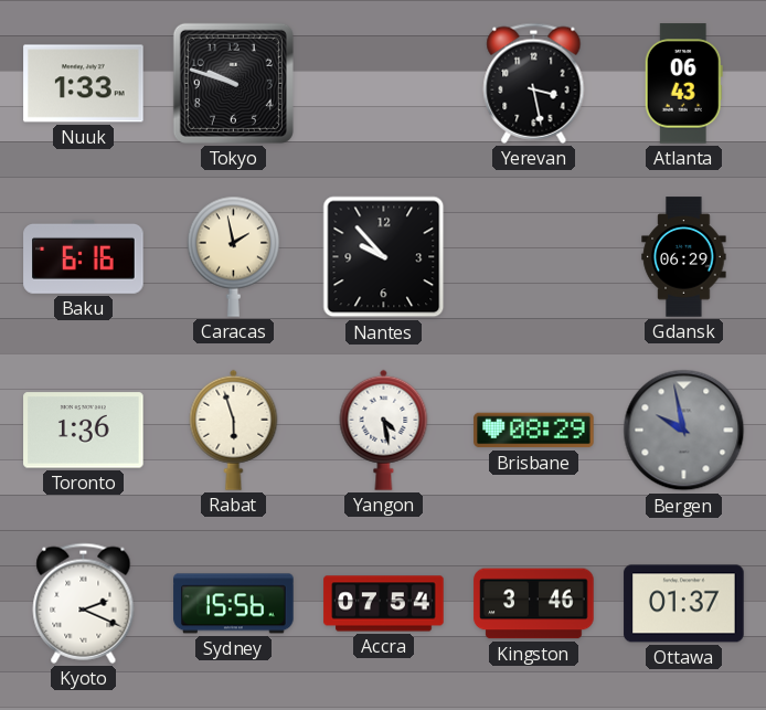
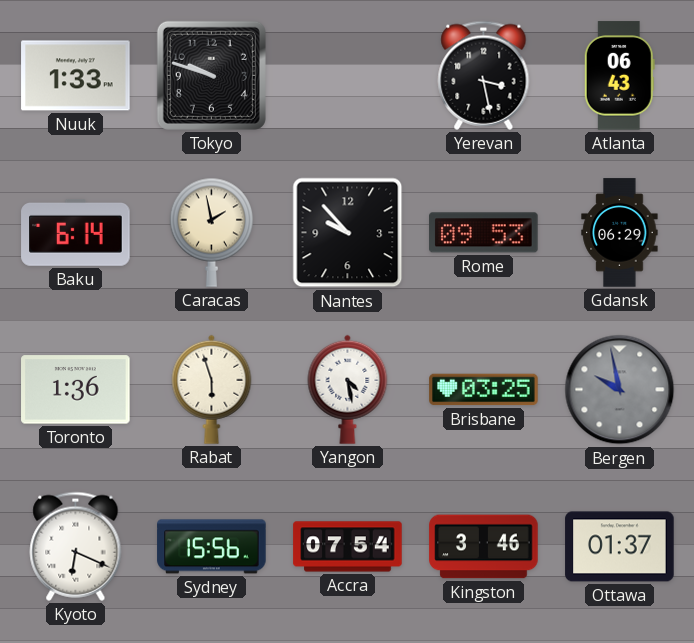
Baku: 6:16 -> 6:14
Rome: none -> 09:53
Brisbane: 08:29 -> 03:25
Kyoto: 2:19 -> 6:19
